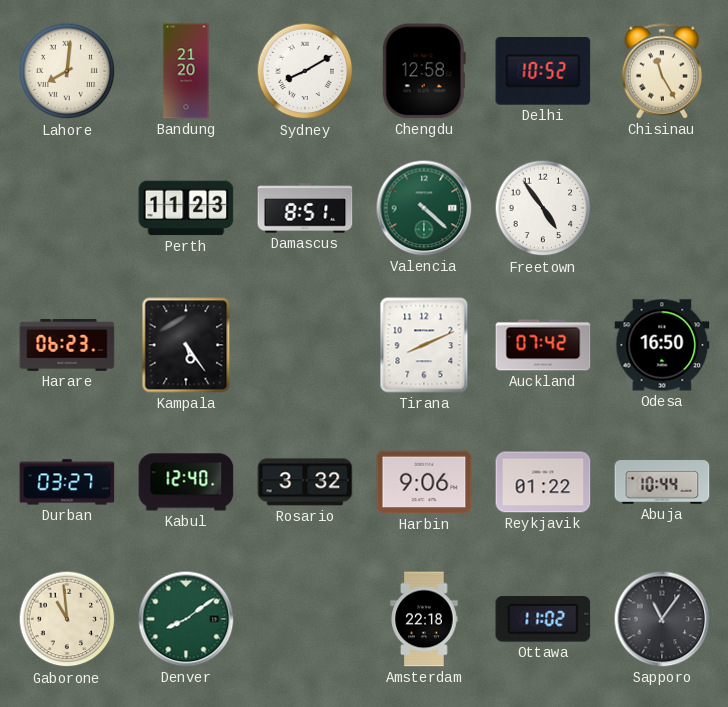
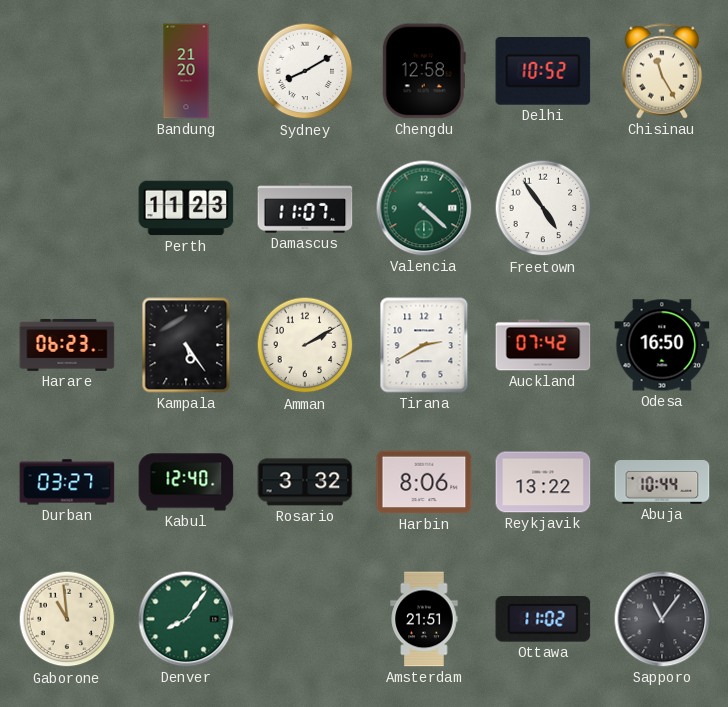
Lahore: 8:01 -> none
Damascus: 8:51 -> 11:07
Amman: none -> 2:10
Tirana: 8:11 -> 2:40
Harbin: 9:06 -> 8:06
Reykjavik: 01:22 -> 13:22
Denver: 8:09 -> 8:06
Amsterdam: 22:18 -> 21:51
